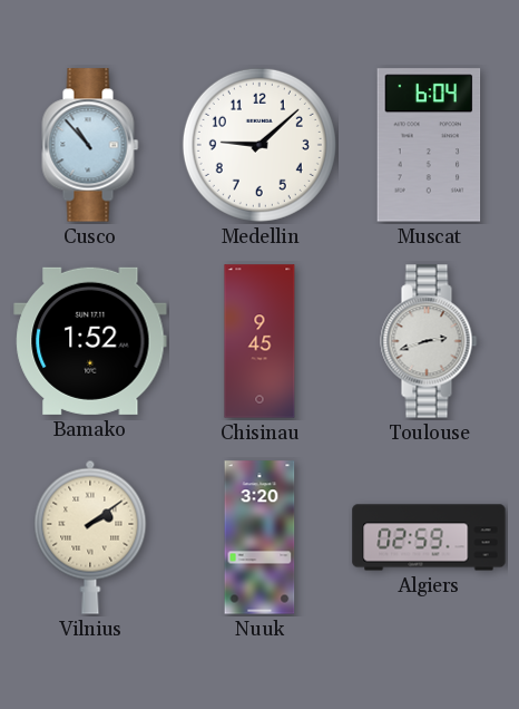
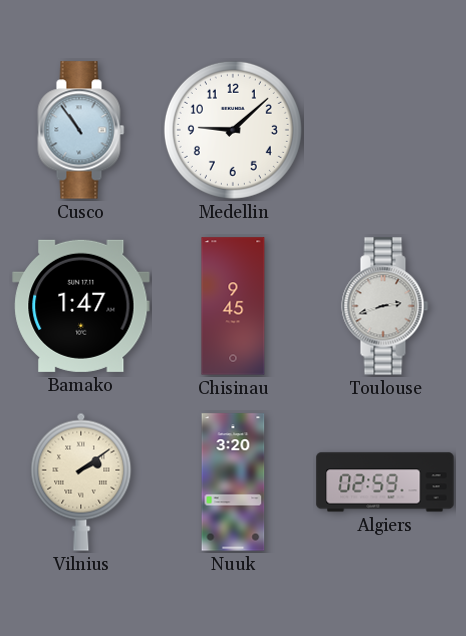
Cusco: 10:53 -> 10:54
Muscat: 6:04 -> none
Bamako: 1:52 -> 1:47
